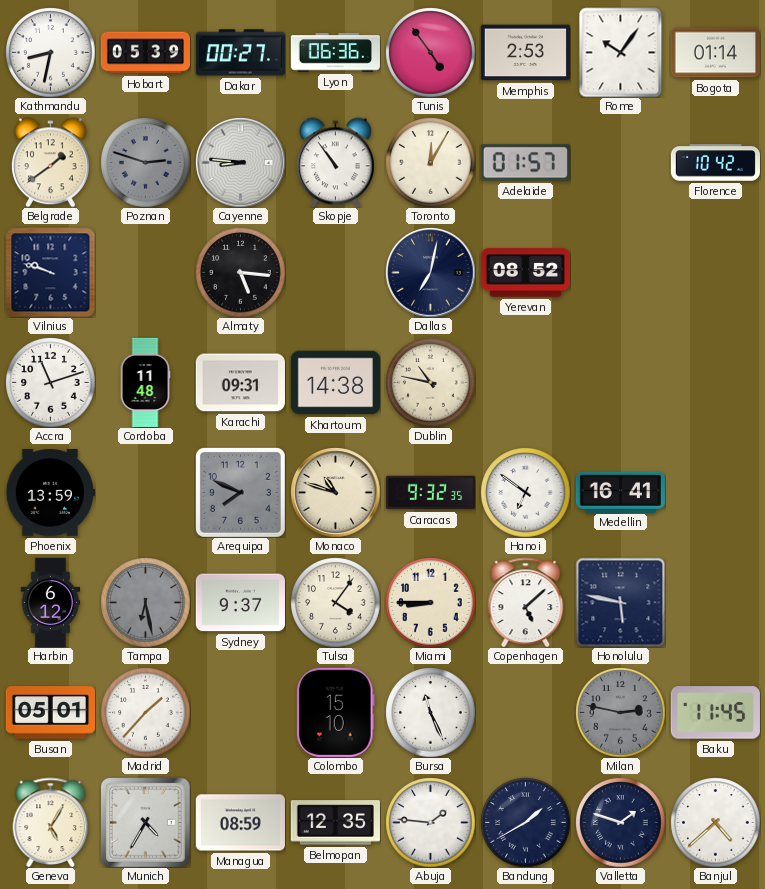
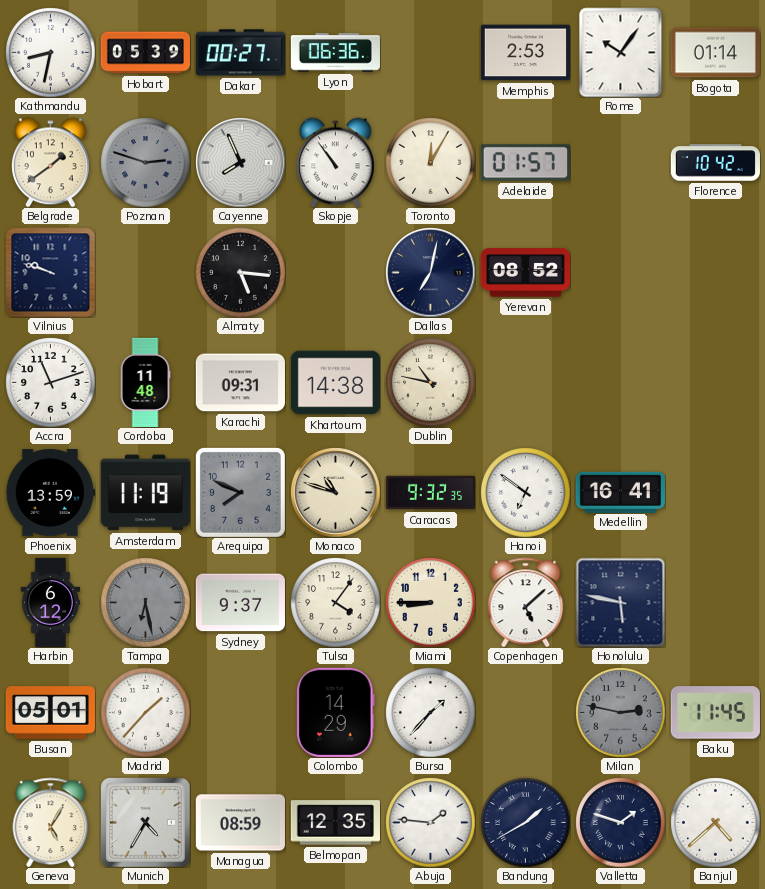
Tunis: 4:54 -> none
Cayenne: 8:46 -> 7:56
Amsterdam: none -> 11:19
Colombo: 15:10 -> 14:29
Bursa: 11:26 -> 1:37
